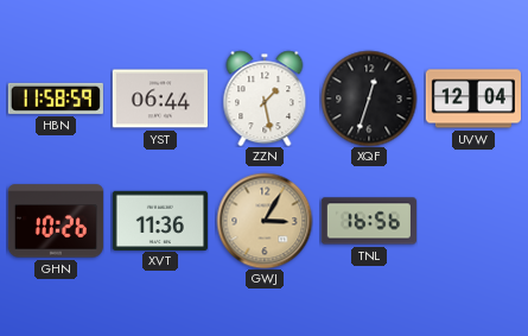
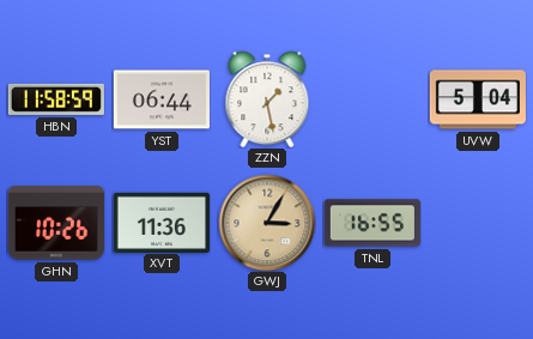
XQF: 12:33 -> none
UVW: 12:04 -> 5:04
TNL: 16:56 -> 16:55
